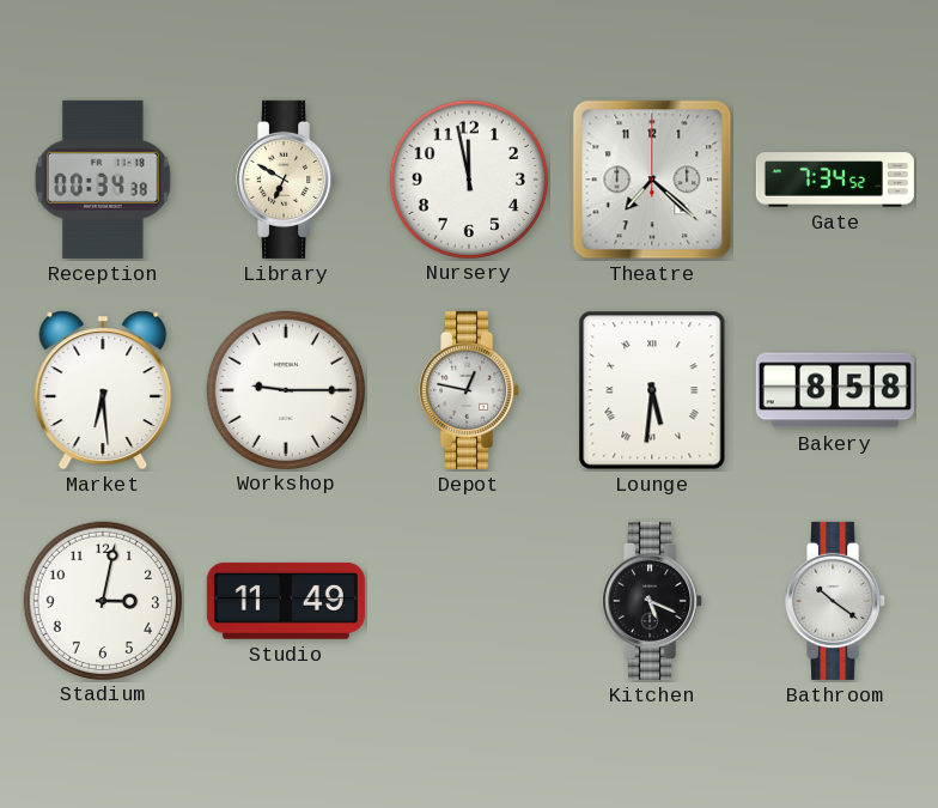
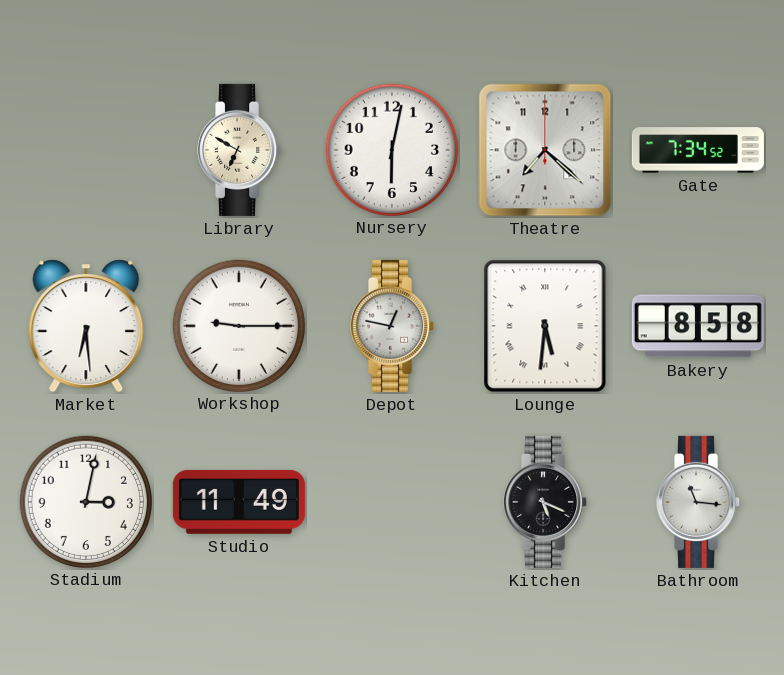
Reception: 00:34 -> none
Nursery: 11:58 -> 6:02
Bathroom: 10:21 -> 11:16
